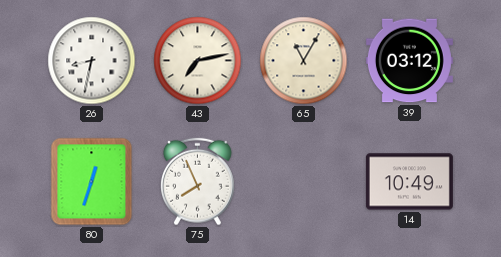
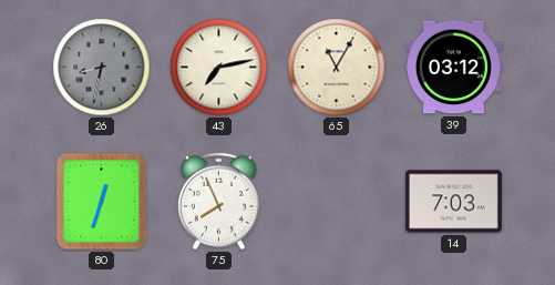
26 dial: white -> grey
14: 10:49 -> 7:03
